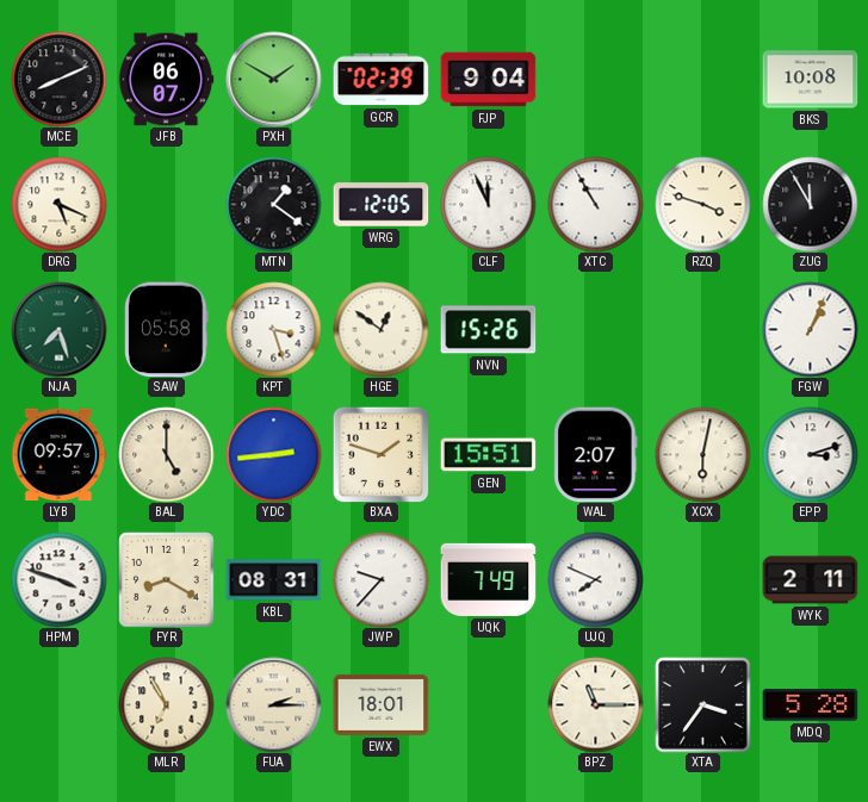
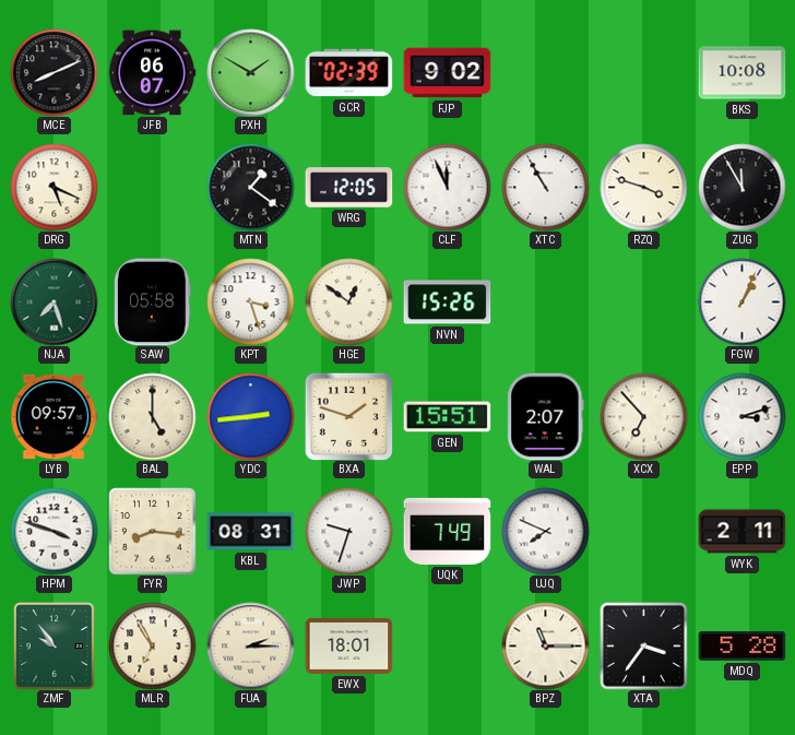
FJP: 9:04 -> 9:02
XCX: 6:02 -> 6:53
FYR: 8:20 -> 8:16
JWP: 9:37 -> 9:33
ZMF: none -> 9:54
